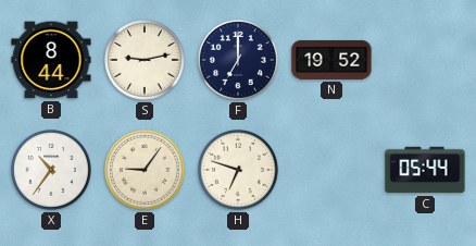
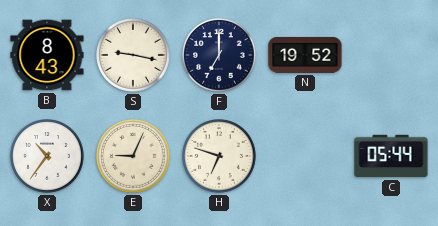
B: 8:44 -> 8:43
S: 9:13 -> 9:17
E: 9:06 -> 9:04
